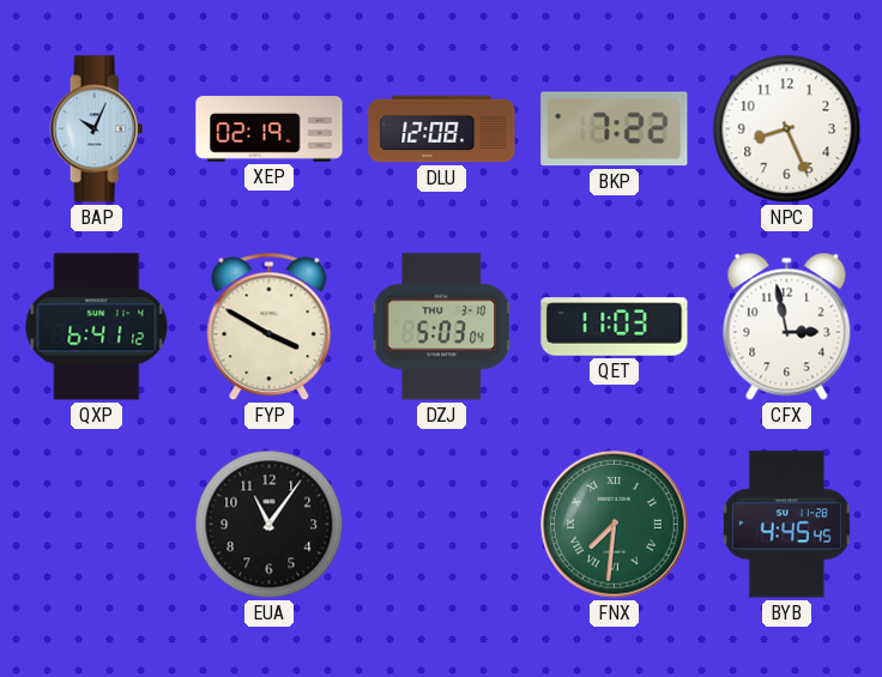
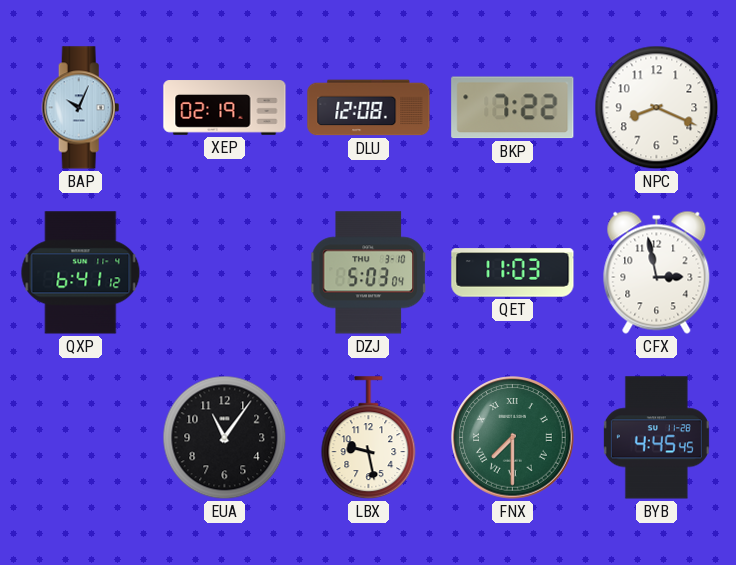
NPC: 8:26 -> 8:19
FYP: 3:50 -> none
LBX: none -> 9:28
FNX: 7:31 -> 7:30
